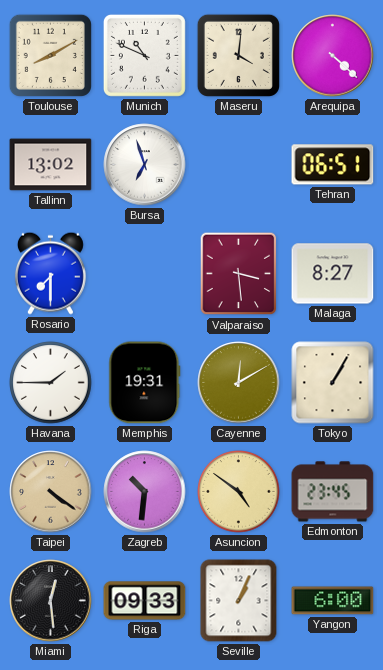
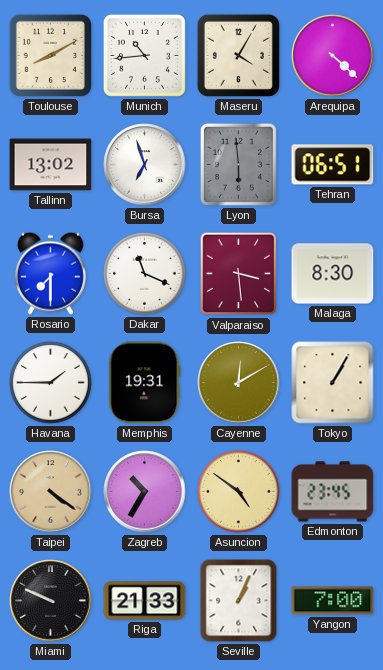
Munich: 10:49 -> 10:44
Maseru: 4:01 -> 4:05
Lyon: none -> 5:59
Dakar: none -> 11:19
Malaga: 8:27 -> 8:30
Zagreb: 10:31 -> 10:35
Miami: 12:29 -> 9:49
Riga: 09:33 -> 21:33
Yangon: 6:00 -> 7:00
